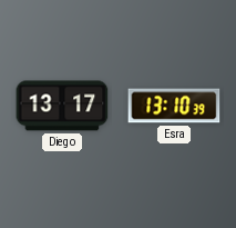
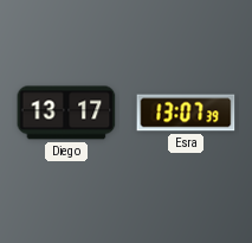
Esra: 13:10 -> 13:07
